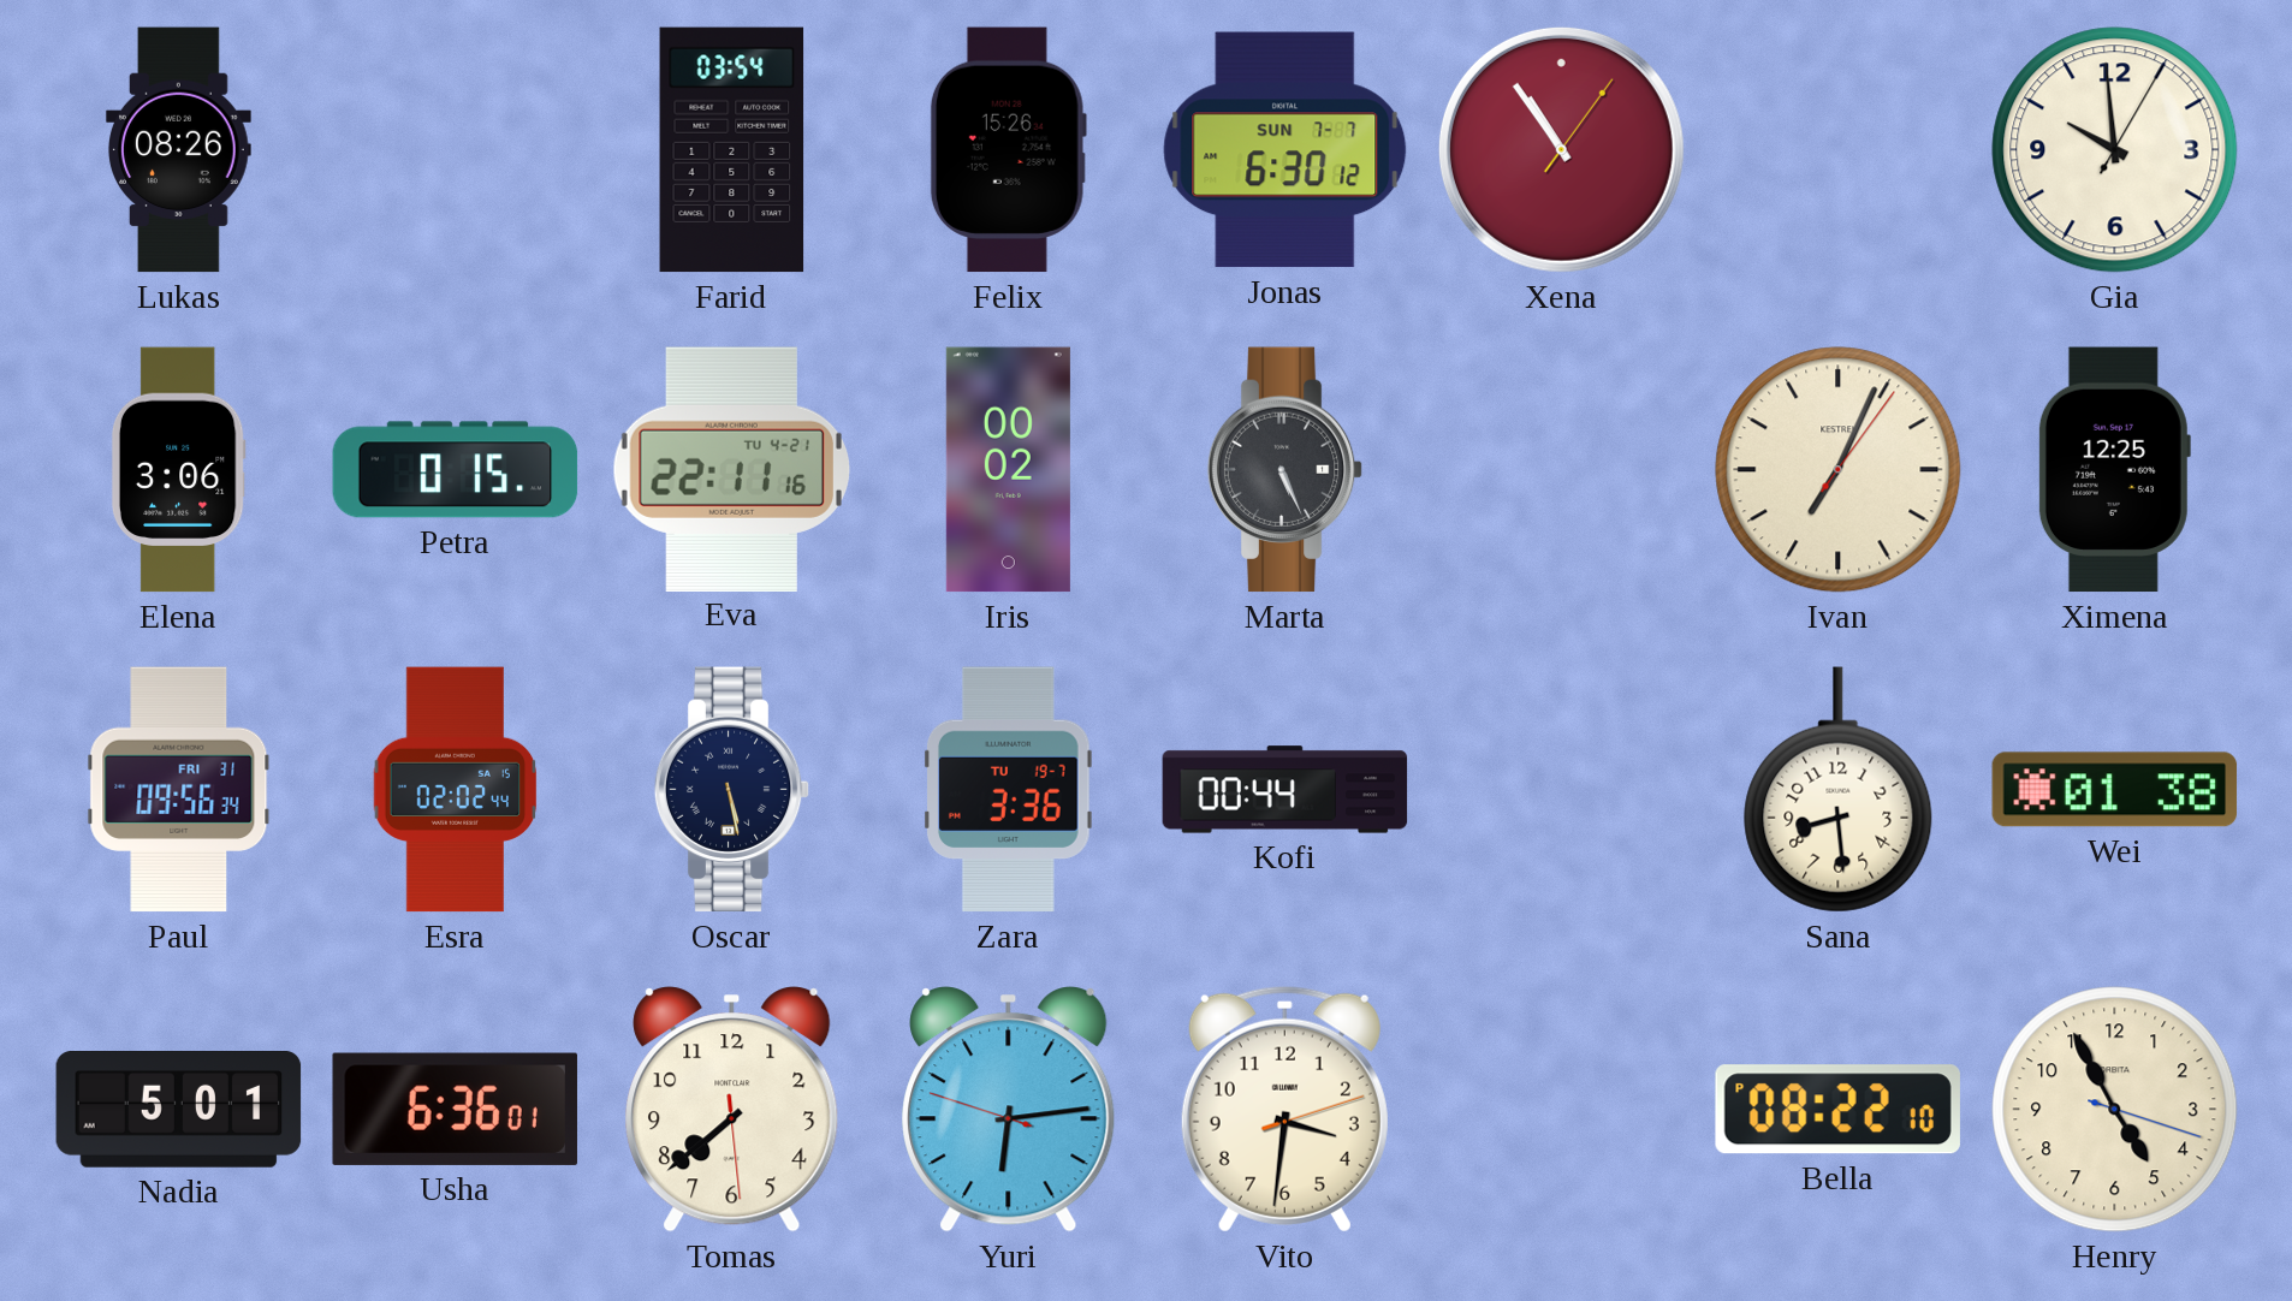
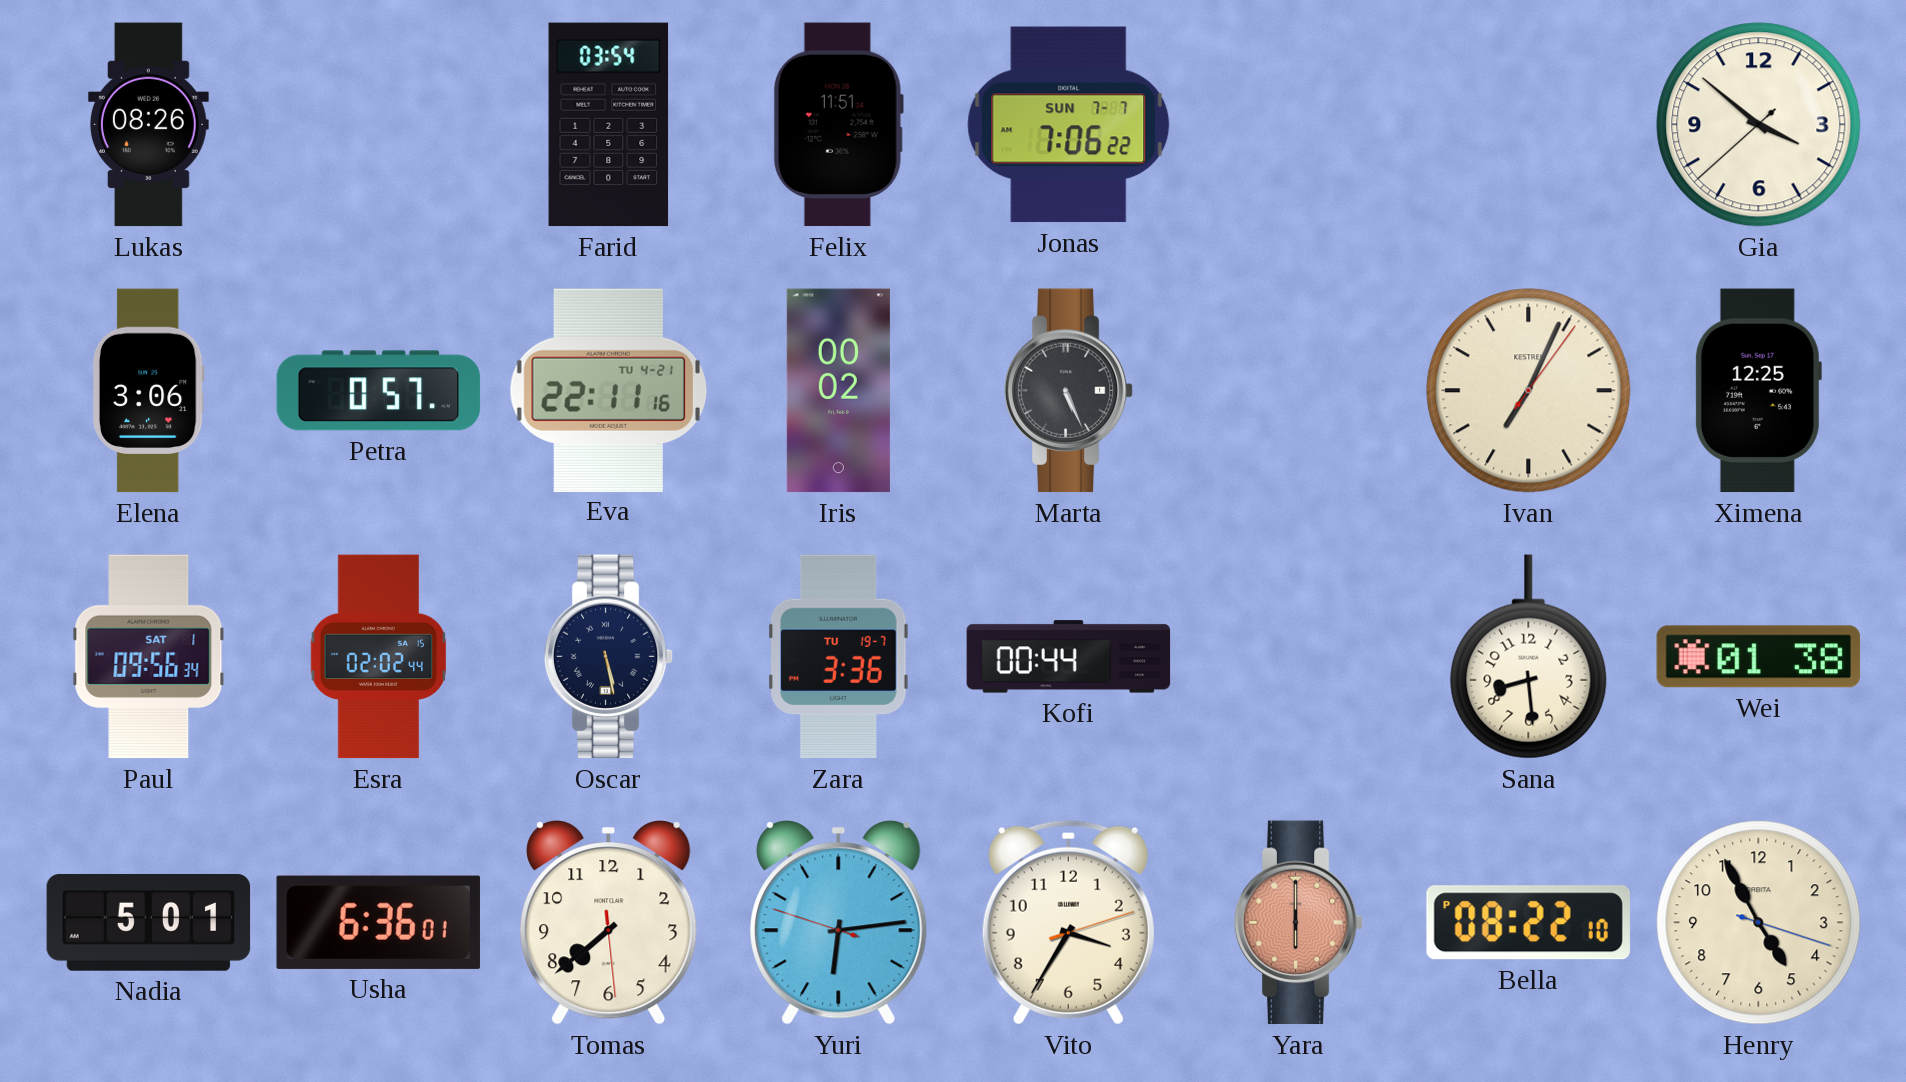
Felix: 15:26 -> 11:51
Jonas: 6:30 -> 7:06
Xena: 10:54 -> none
Gia: 9:59 -> 3:51
Petra: 0:15 -> 0:57
Paul date: FRI 31 -> SAT 1
Vito: 3:31 -> 3:35
Yara: none -> 6:00
